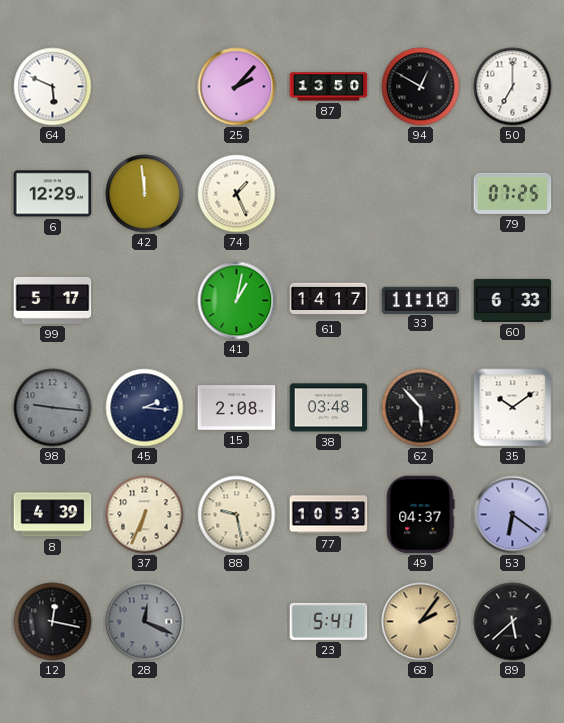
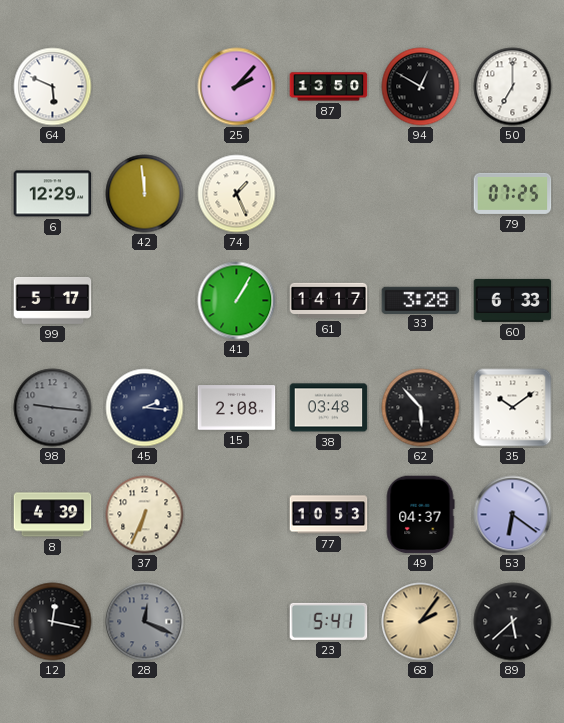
41: 1:02 -> 1:05
33: 11:10 -> 3:28
88: 9:28 -> none
